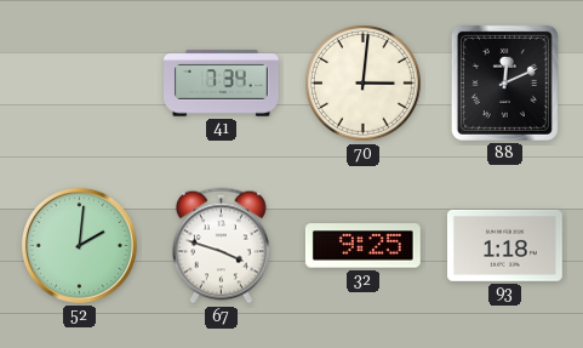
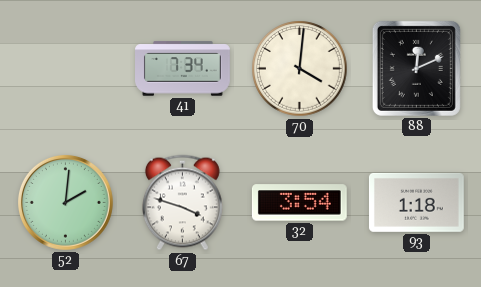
70: 3:01 -> 4:01
32: 9:25 -> 3:54
